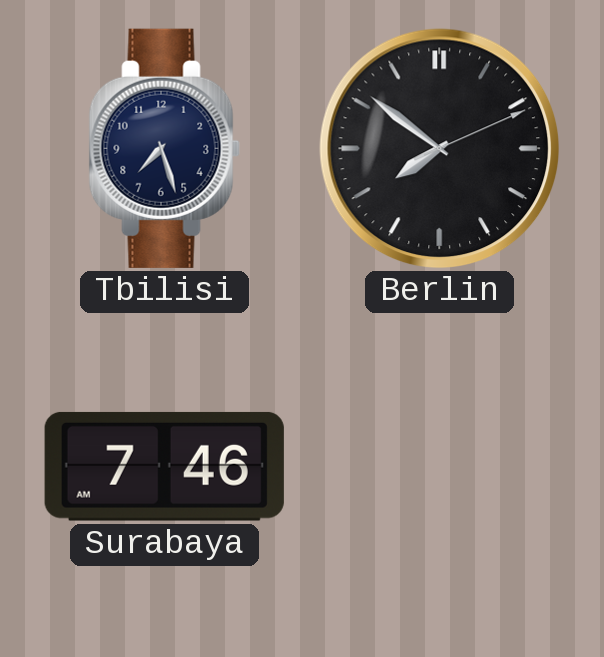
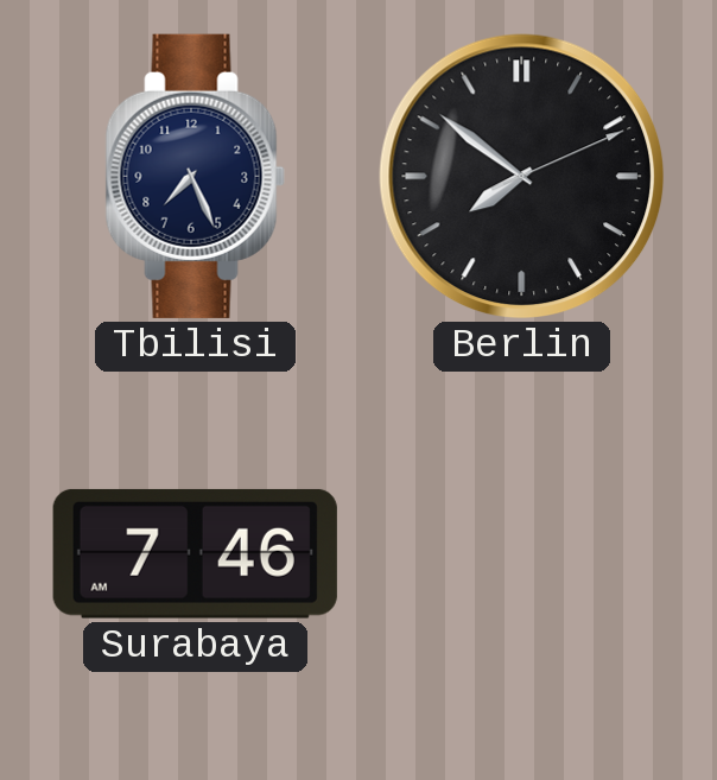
Tbilisi: 7:27 -> 7:26
